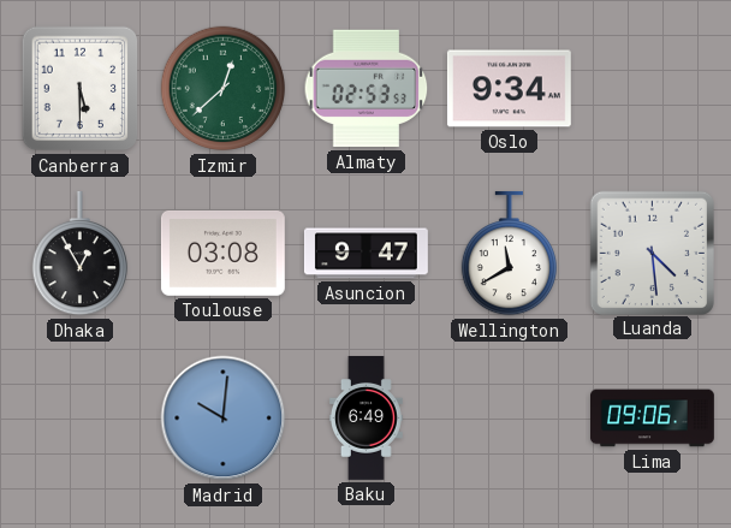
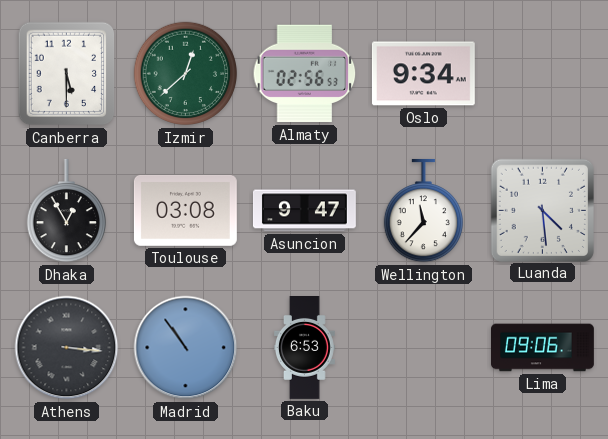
Almaty: 02:53 -> 02:56
Wellington: 11:40 -> 11:37
Athens: none -> 3:16
Madrid: 10:01 -> 10:54
Baku: 6:49 -> 6:53
